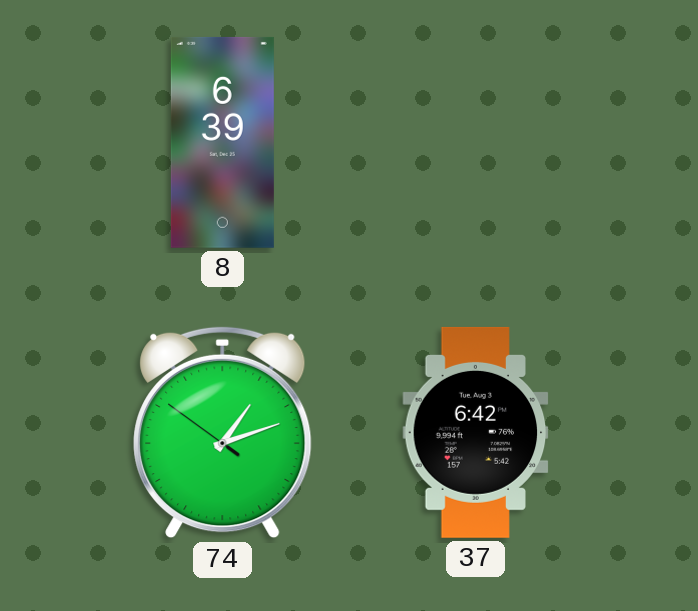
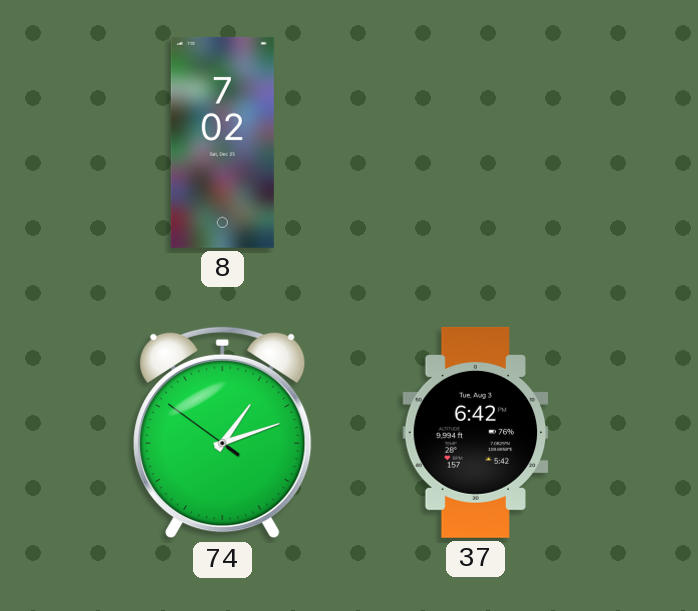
8: 6:39 -> 7:02
